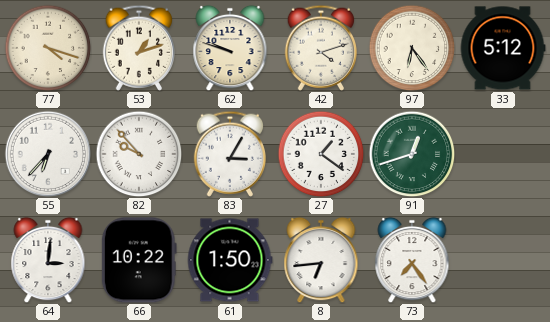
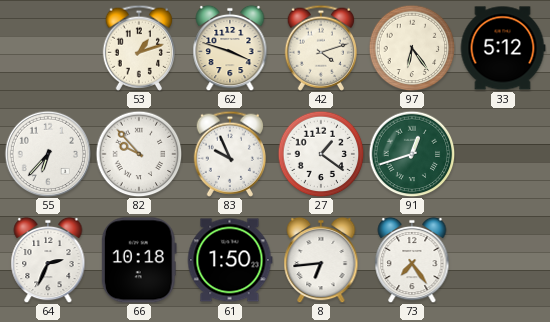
77: 4:18 -> none
62: 9:48 -> 3:48
83: 3:05 -> 9:56
64: 3:01 -> 2:34
66: 10:22 -> 10:18
